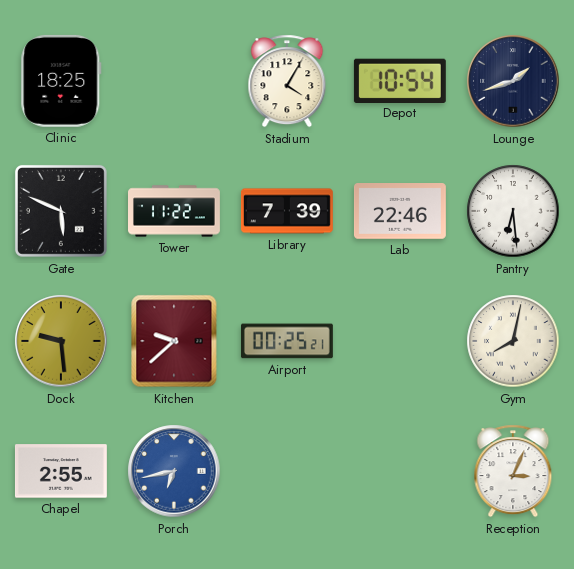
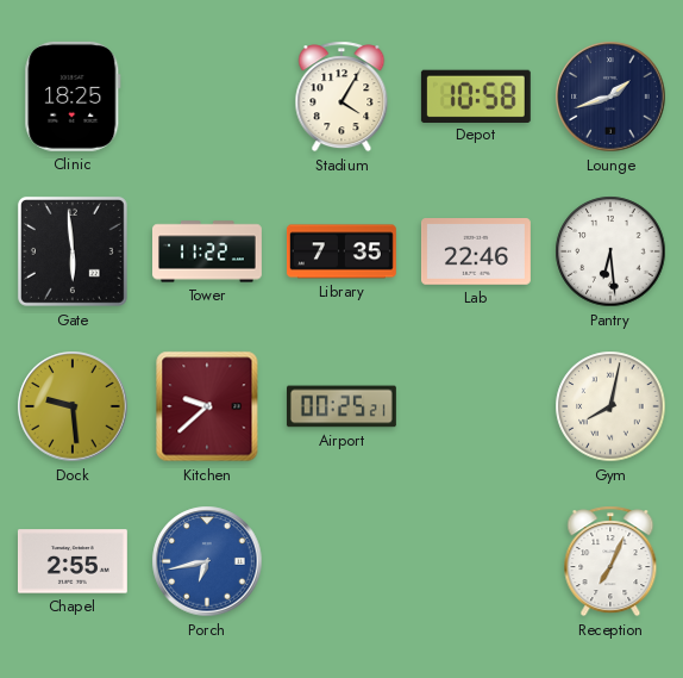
Depot: 10:54 -> 10:58
Gate: 5:49 -> 5:59
Library: 7:39 -> 7:35
Reception: 3:04 -> 7:04
